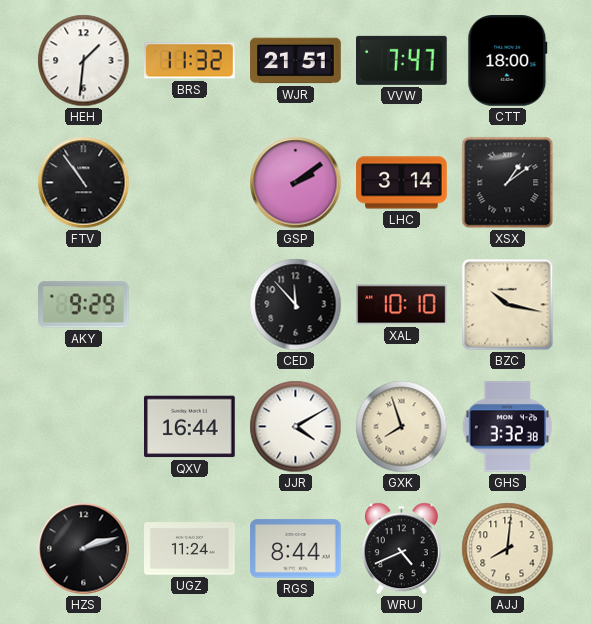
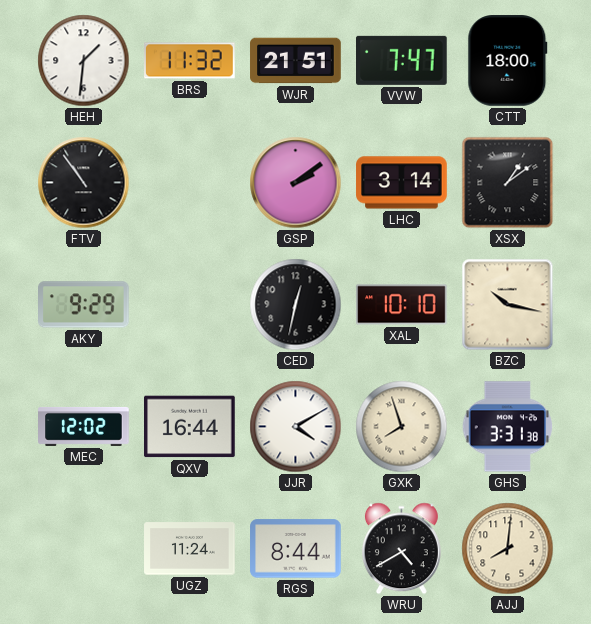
CED: 11:53 -> 12:32
MEC: none -> 12:02
GHS: 3:32 -> 3:31
HZS: 2:12 -> none
WRU: 4:41 -> 4:40
